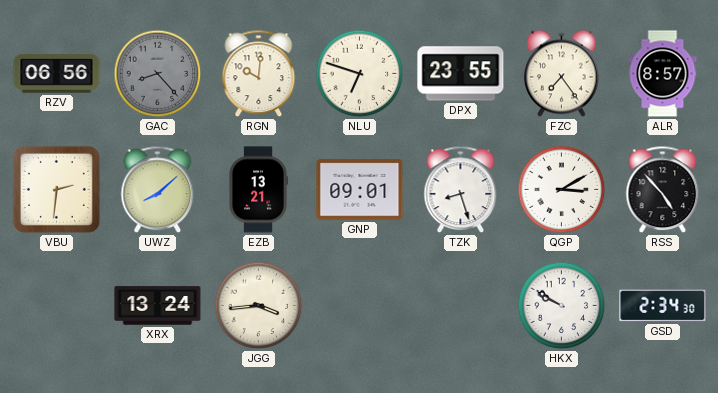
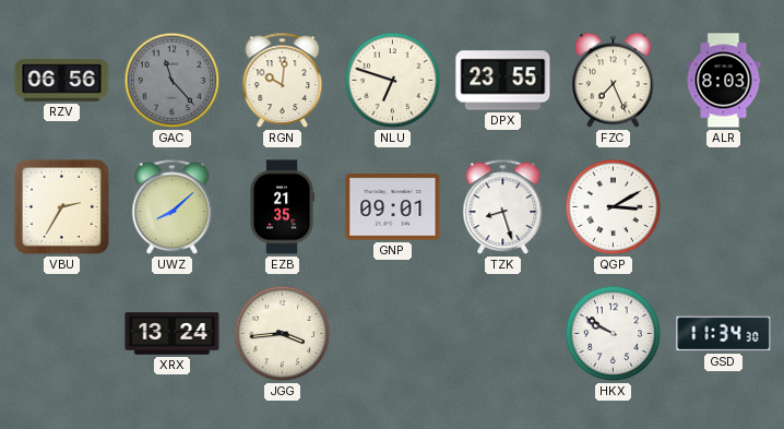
GAC: 8:23 -> 11:23
FZC: 7:24 -> 7:26
ALR: 8:57 -> 8:03
VBU: 2:31 -> 2:35
EZB: 13:21 -> 21:35
RSS: 4:53 -> none
GSD: 2:34 -> 11:34
